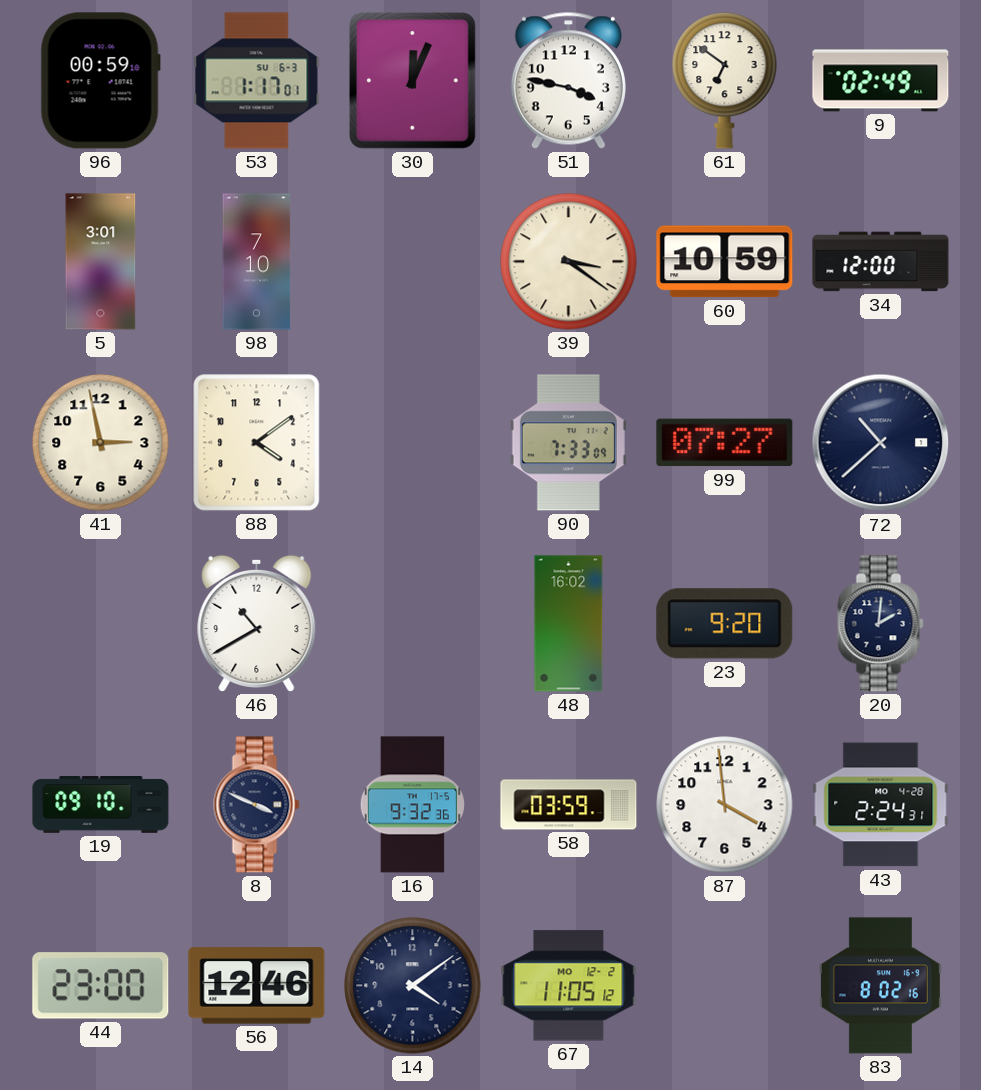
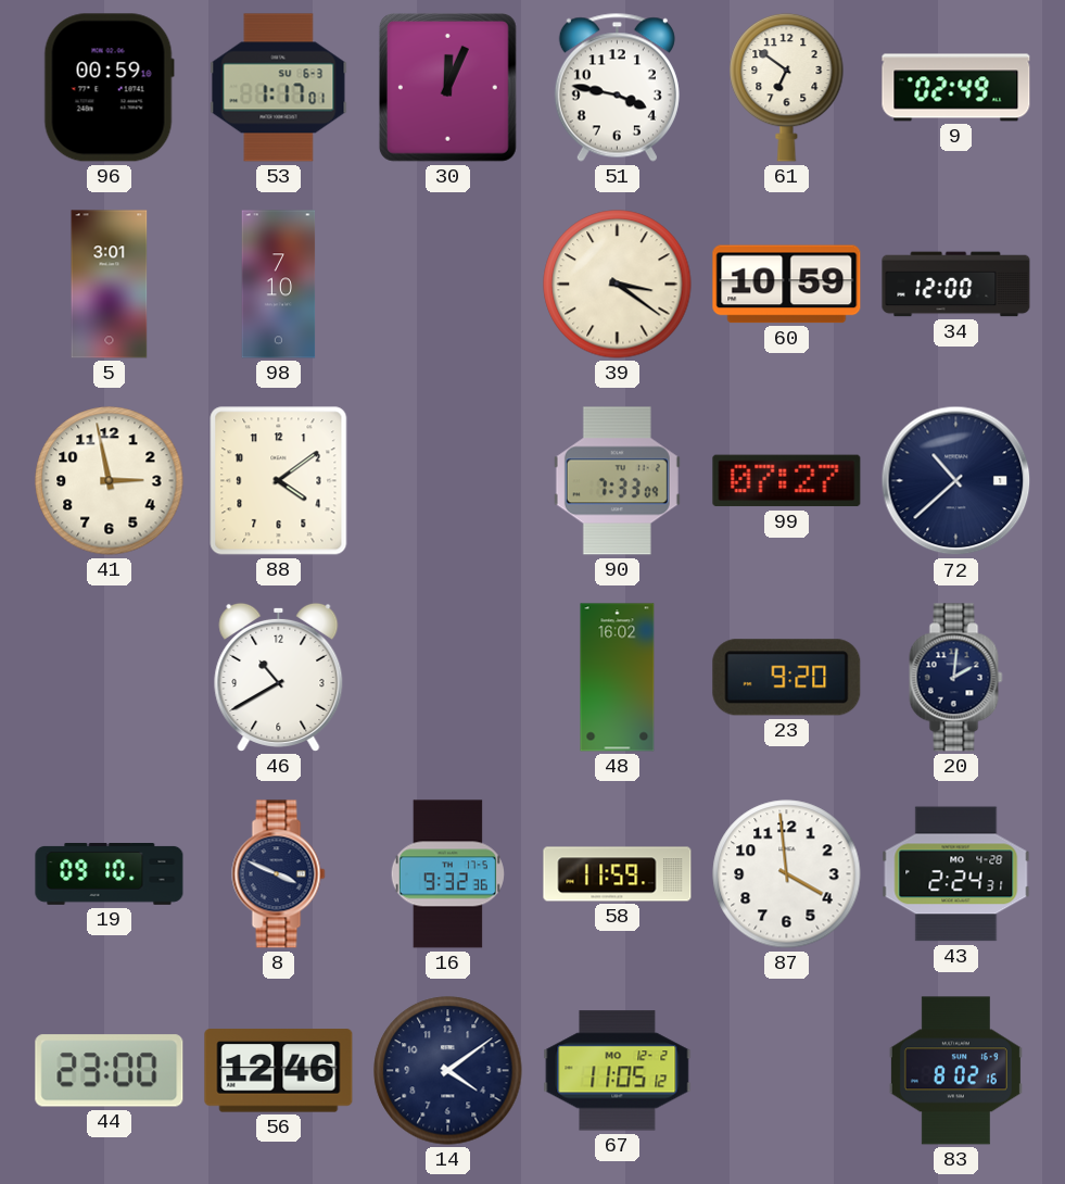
58: 03:59 -> 11:59
